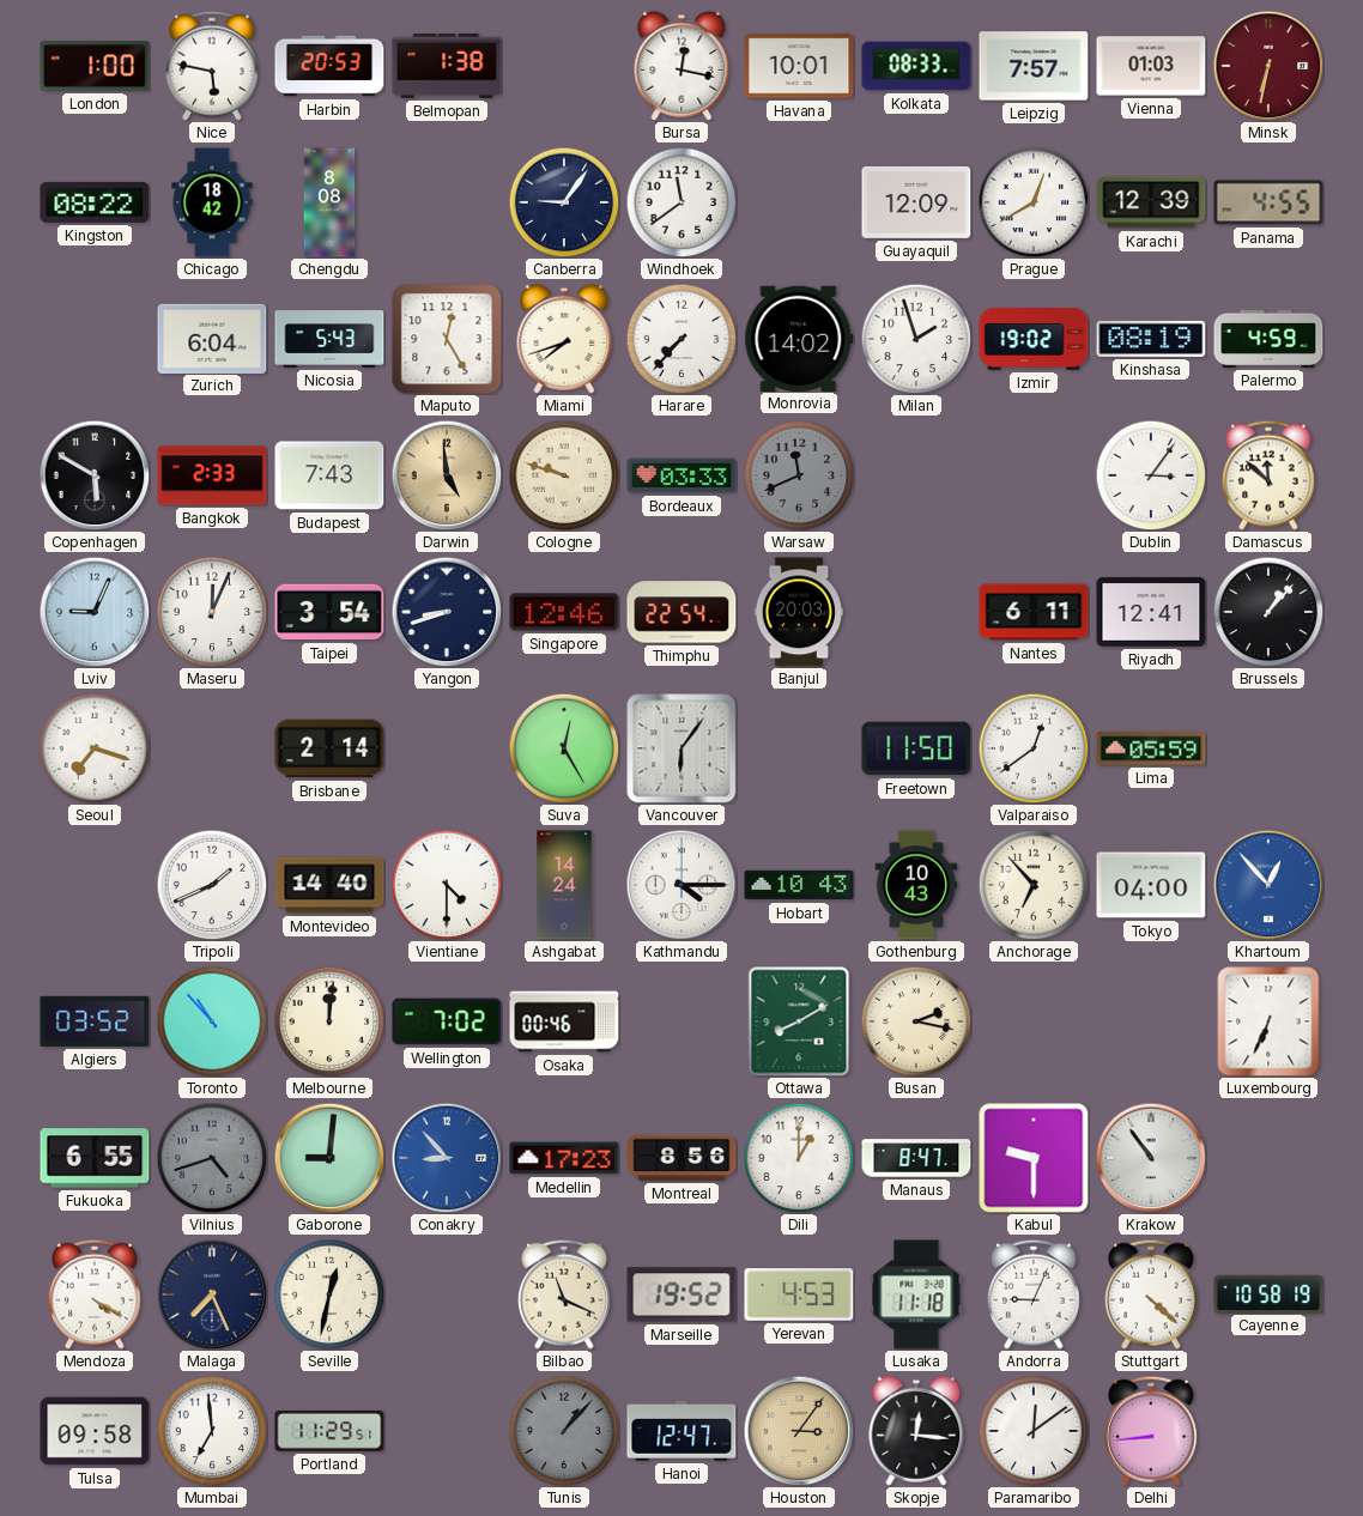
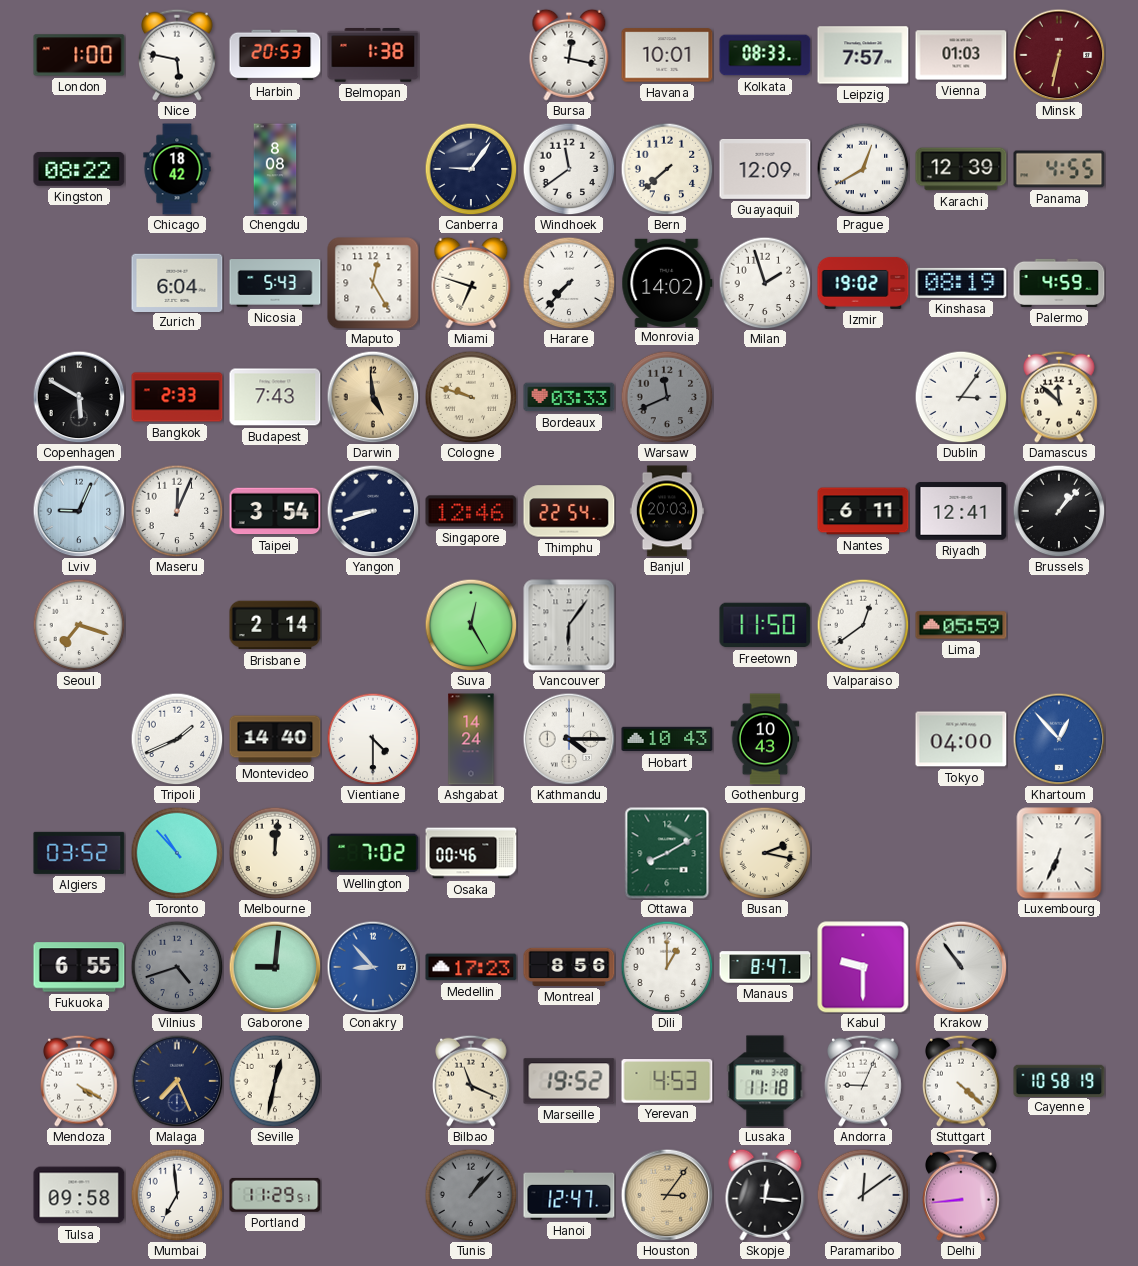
Bern: none -> 7:38
Miami: 7:42 -> 6:48
Anchorage: 6:53 -> none
